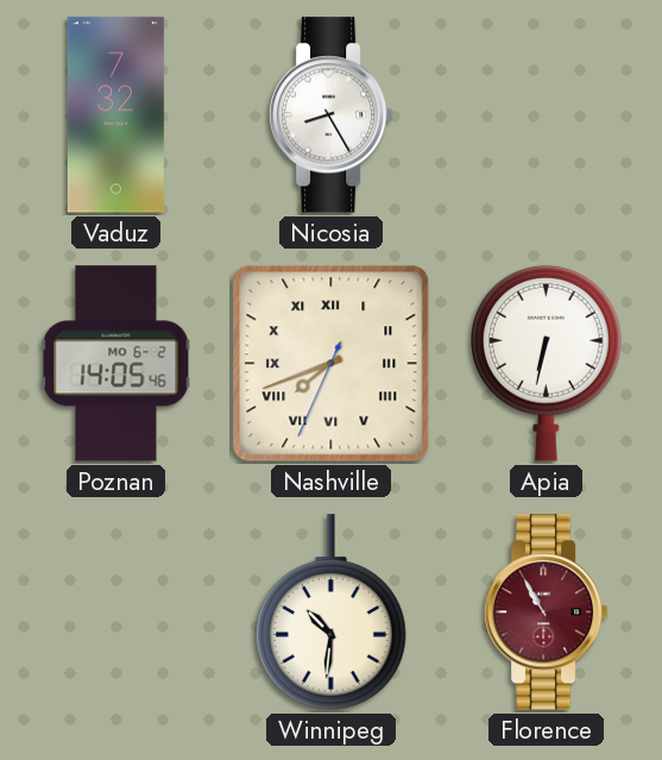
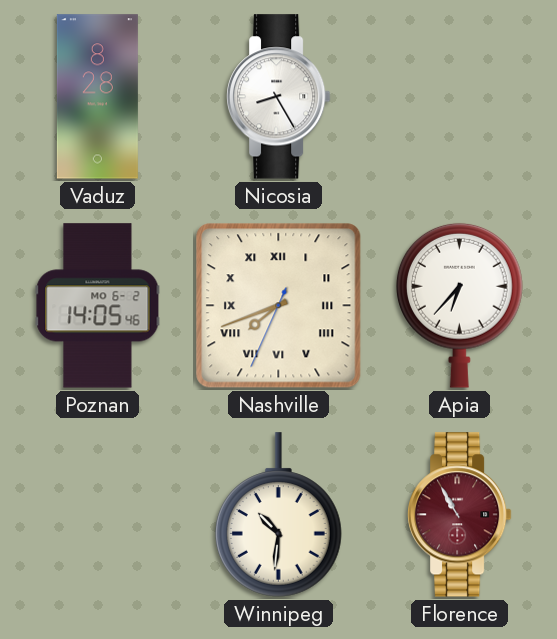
Vaduz: 7:32 -> 8:28
Apia: 6:32 -> 6:37
